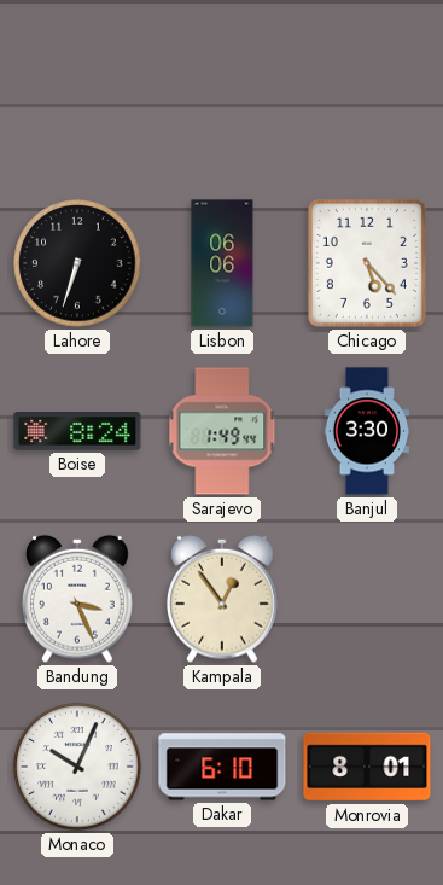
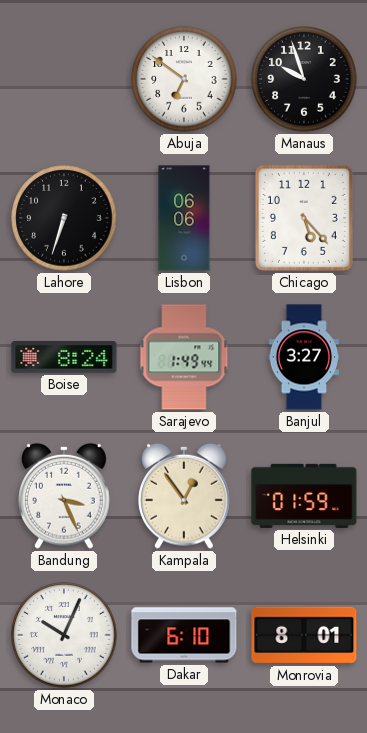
Abuja: none -> 6:51
Manaus: none -> 9:57
Banjul: 3:30 -> 3:27
Helsinki: none -> 01:59
